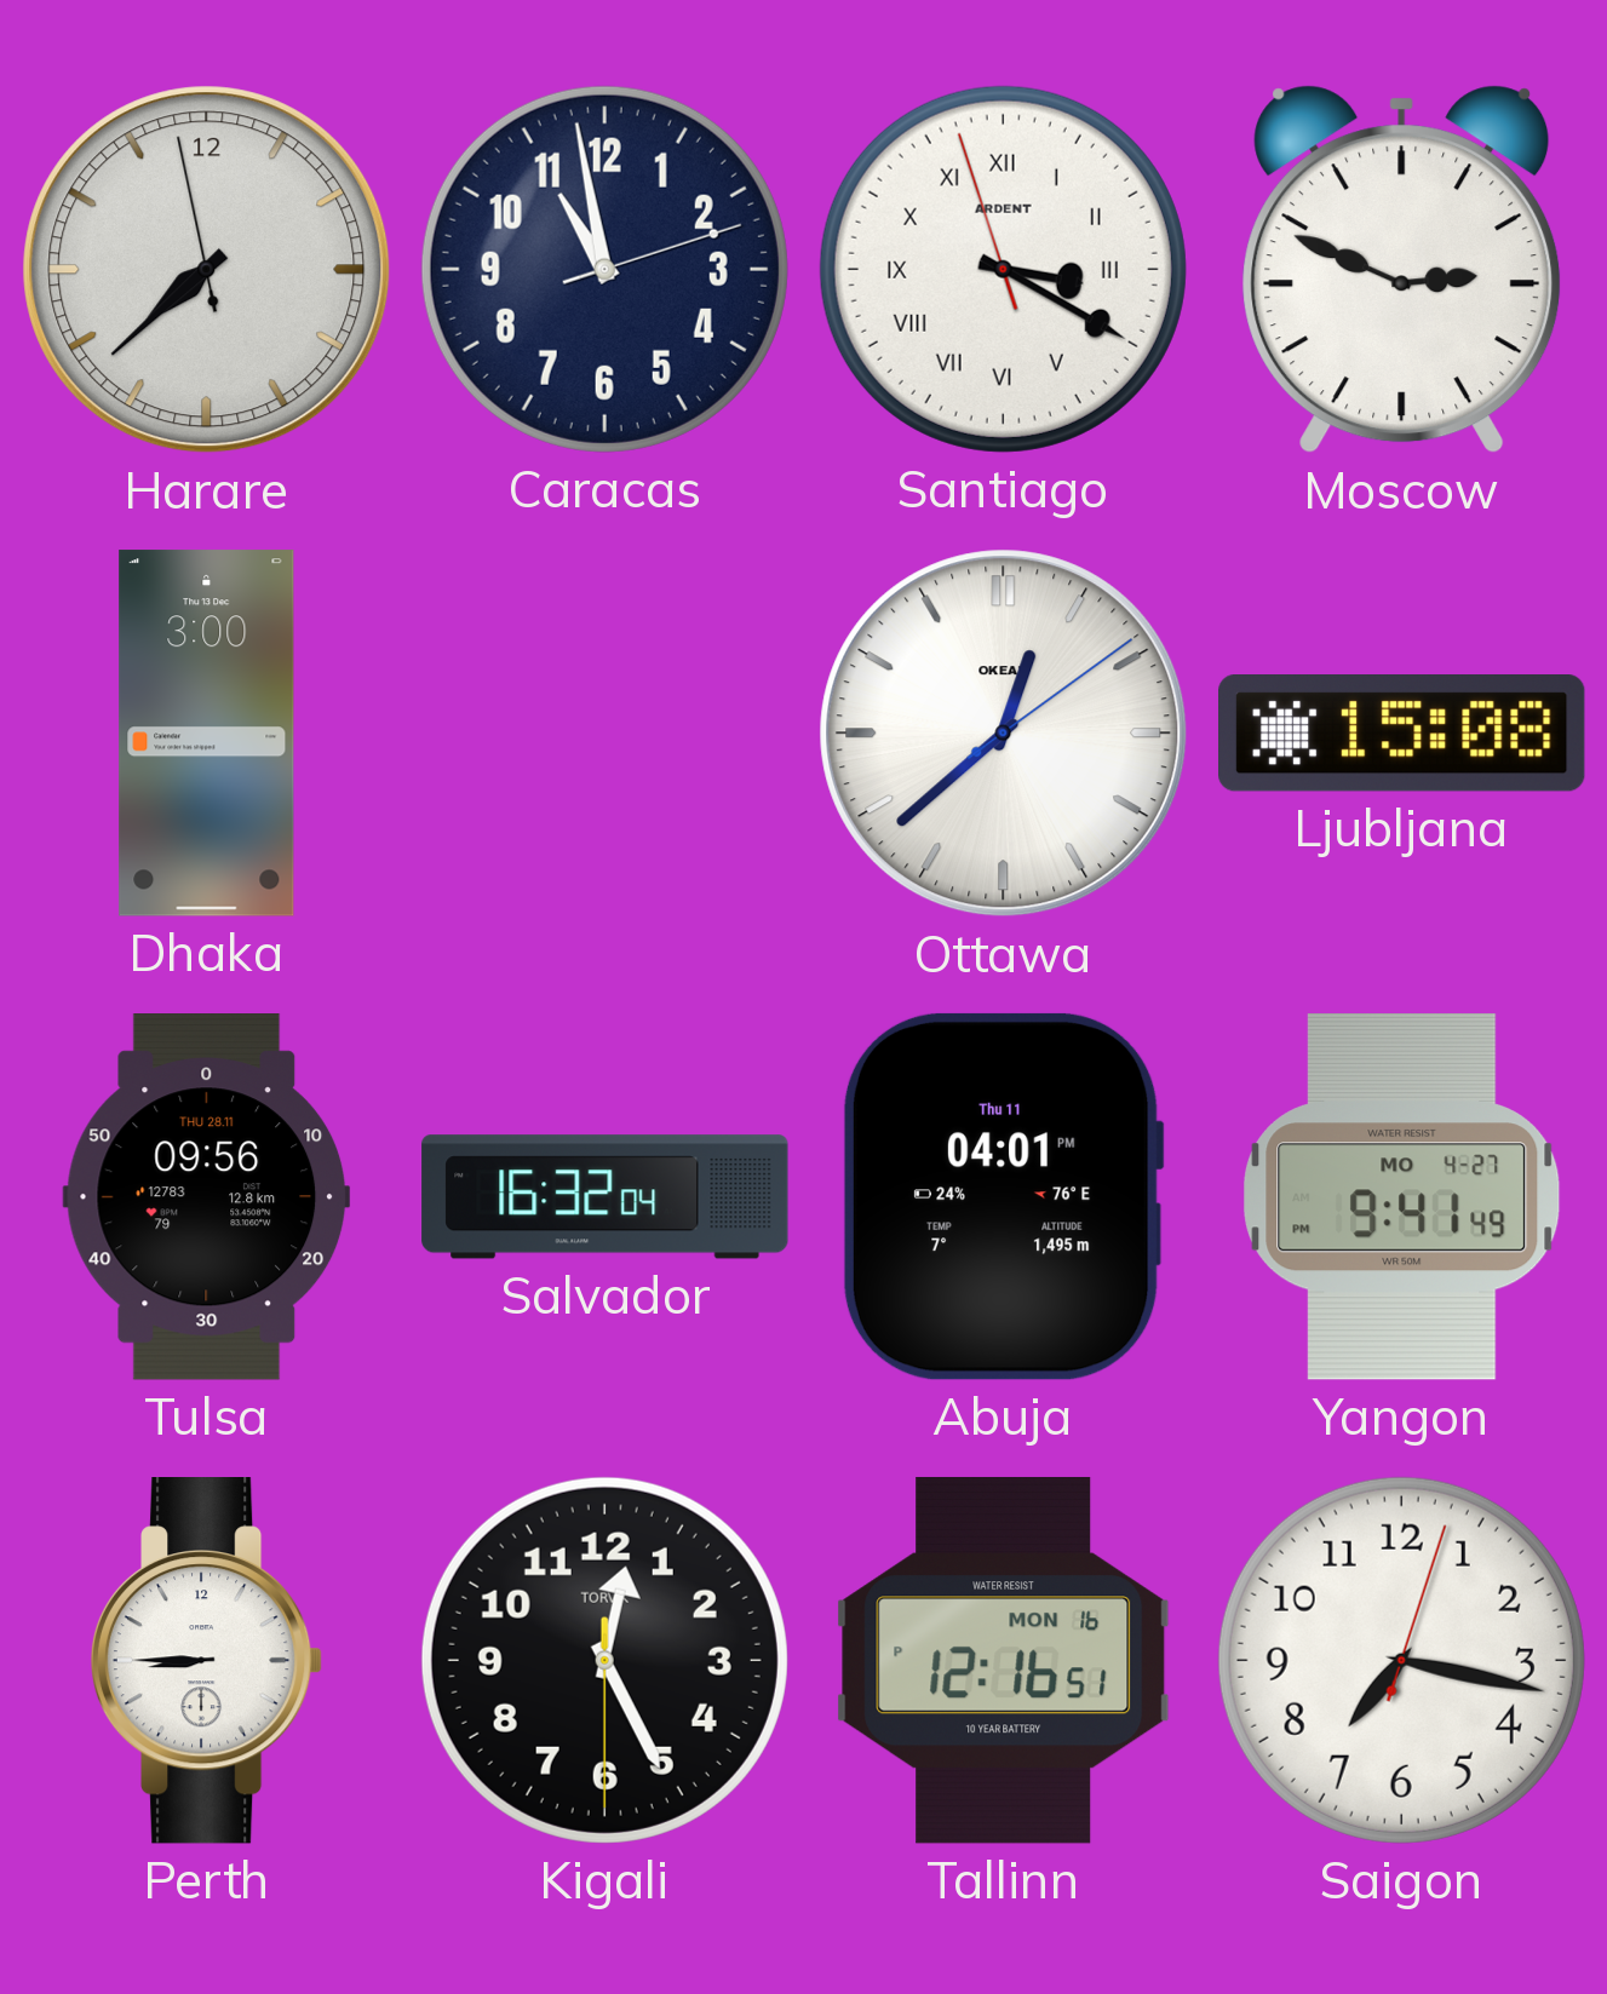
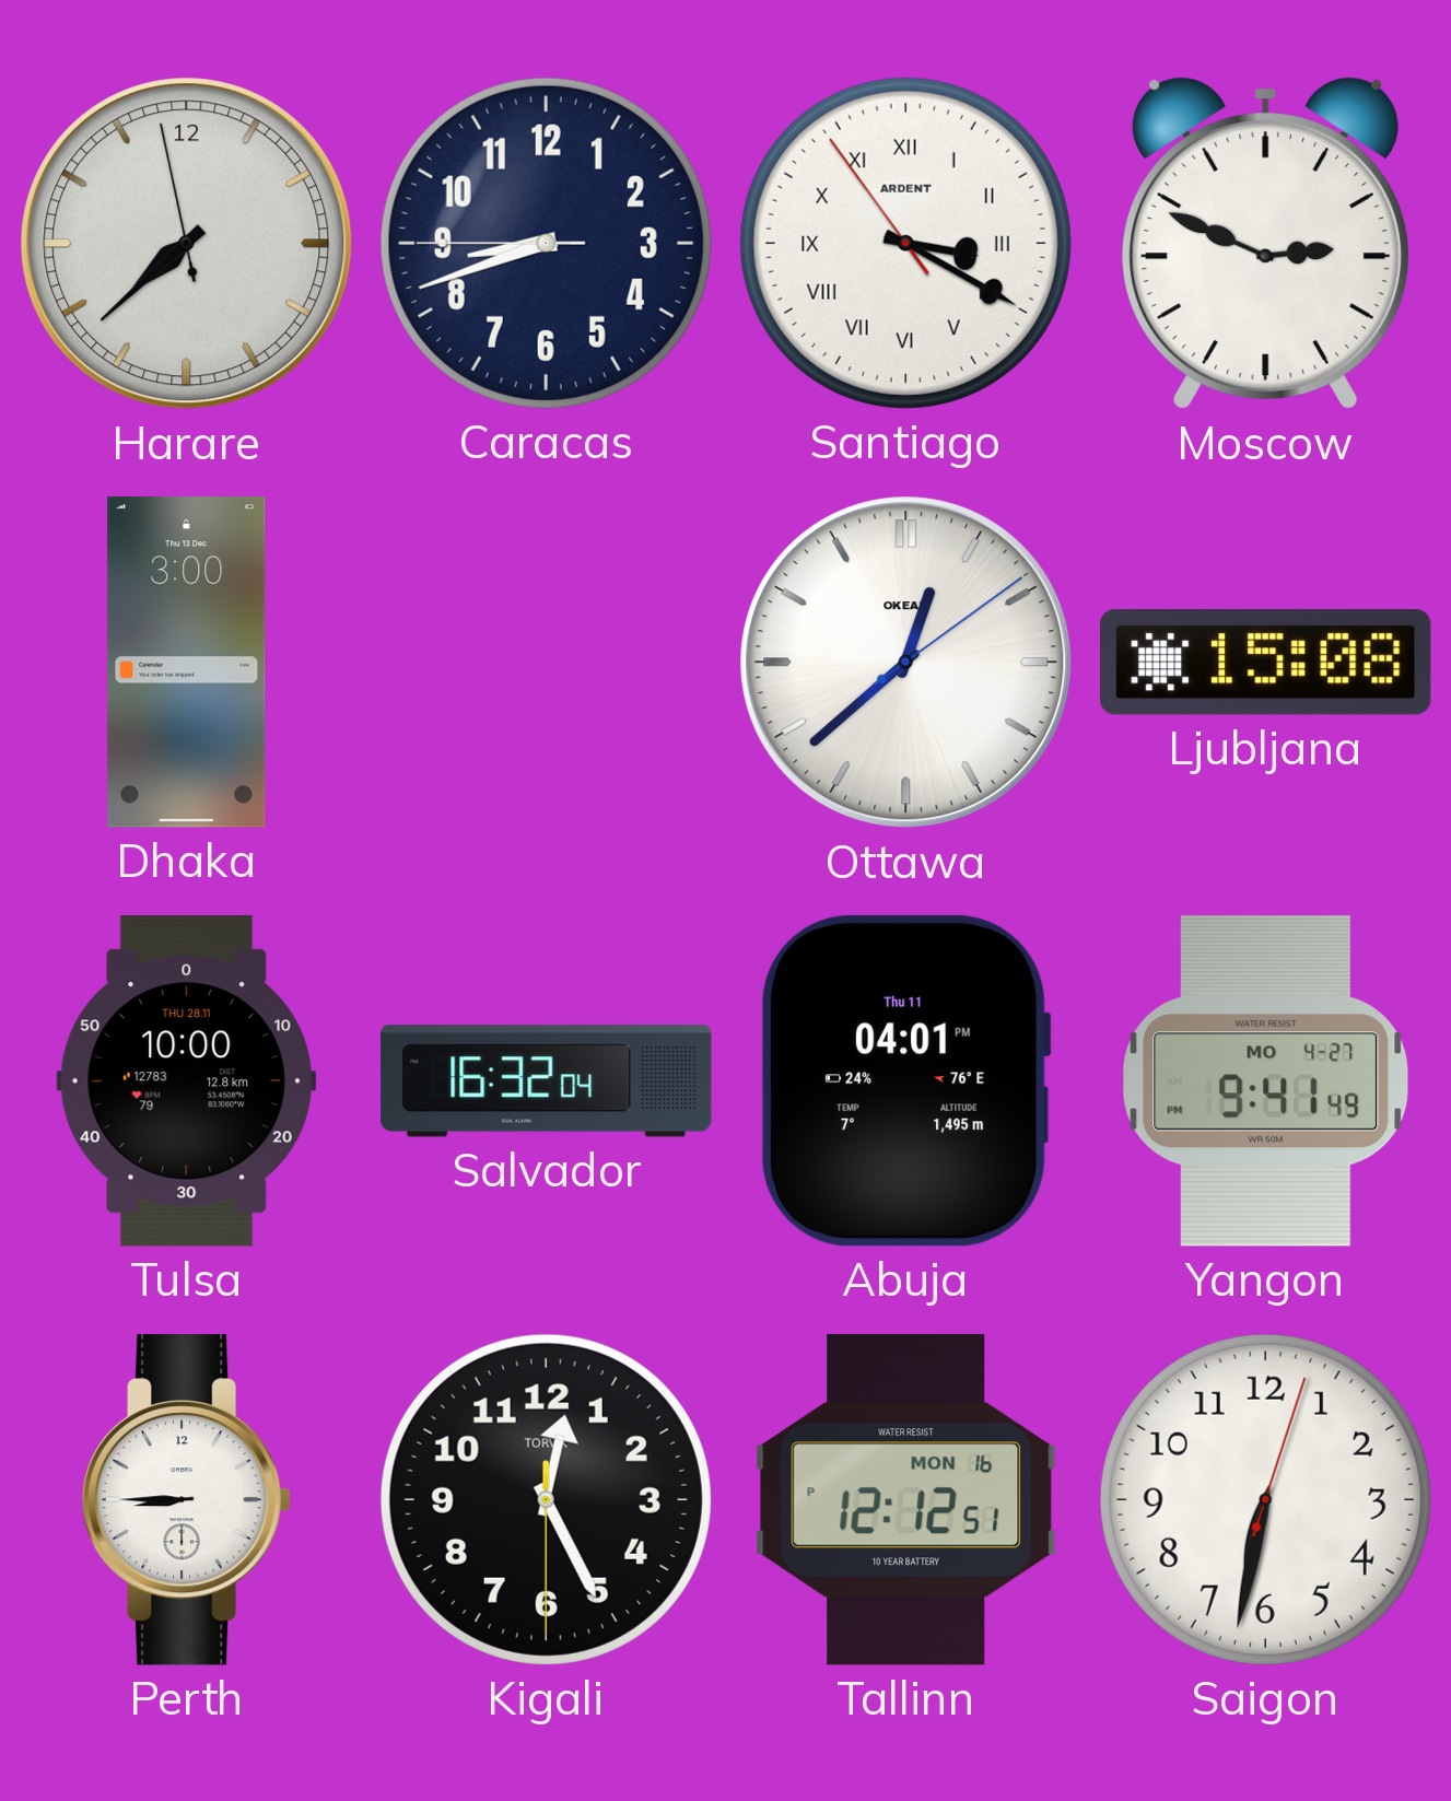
Caracas: 10:58 -> 8:41
Santiago: 3:19:57 -> 3:19:54
Tulsa: 09:56 -> 10:00
Tallinn: 12:16 -> 12:12
Saigon: 7:17 -> 6:32
